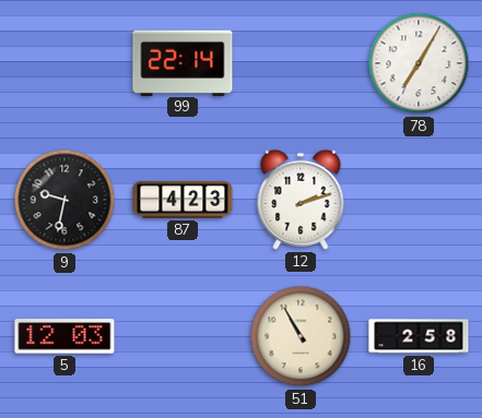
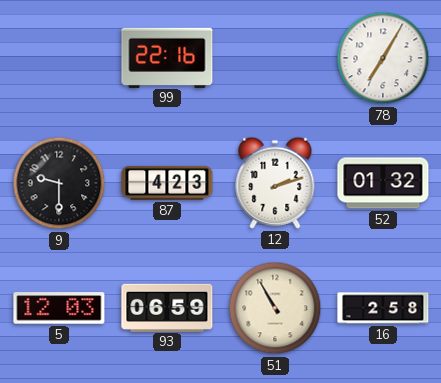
99: 22:14 -> 22:16
9: 9:32 -> 9:30
52: none -> 01:32
93: none -> 06:59
